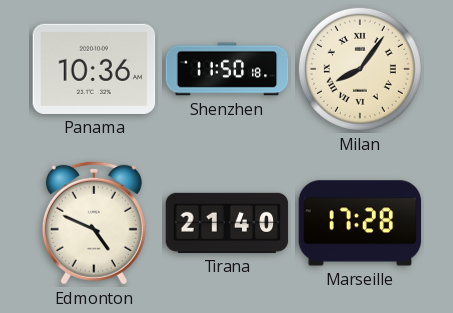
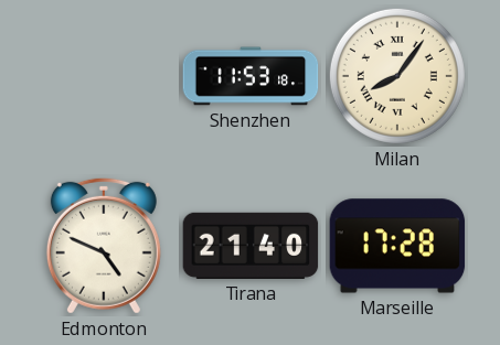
Panama: 10:36 -> none
Shenzhen: 11:50 -> 11:53
